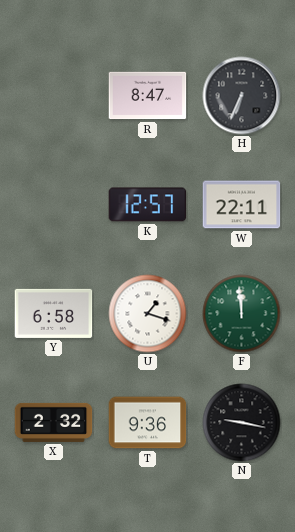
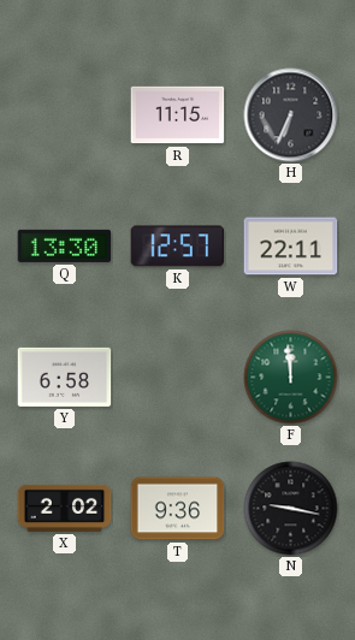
R: 8:47 -> 11:15
Q: none -> 13:30
U: 1:18 -> none
X: 2:32 -> 2:02
